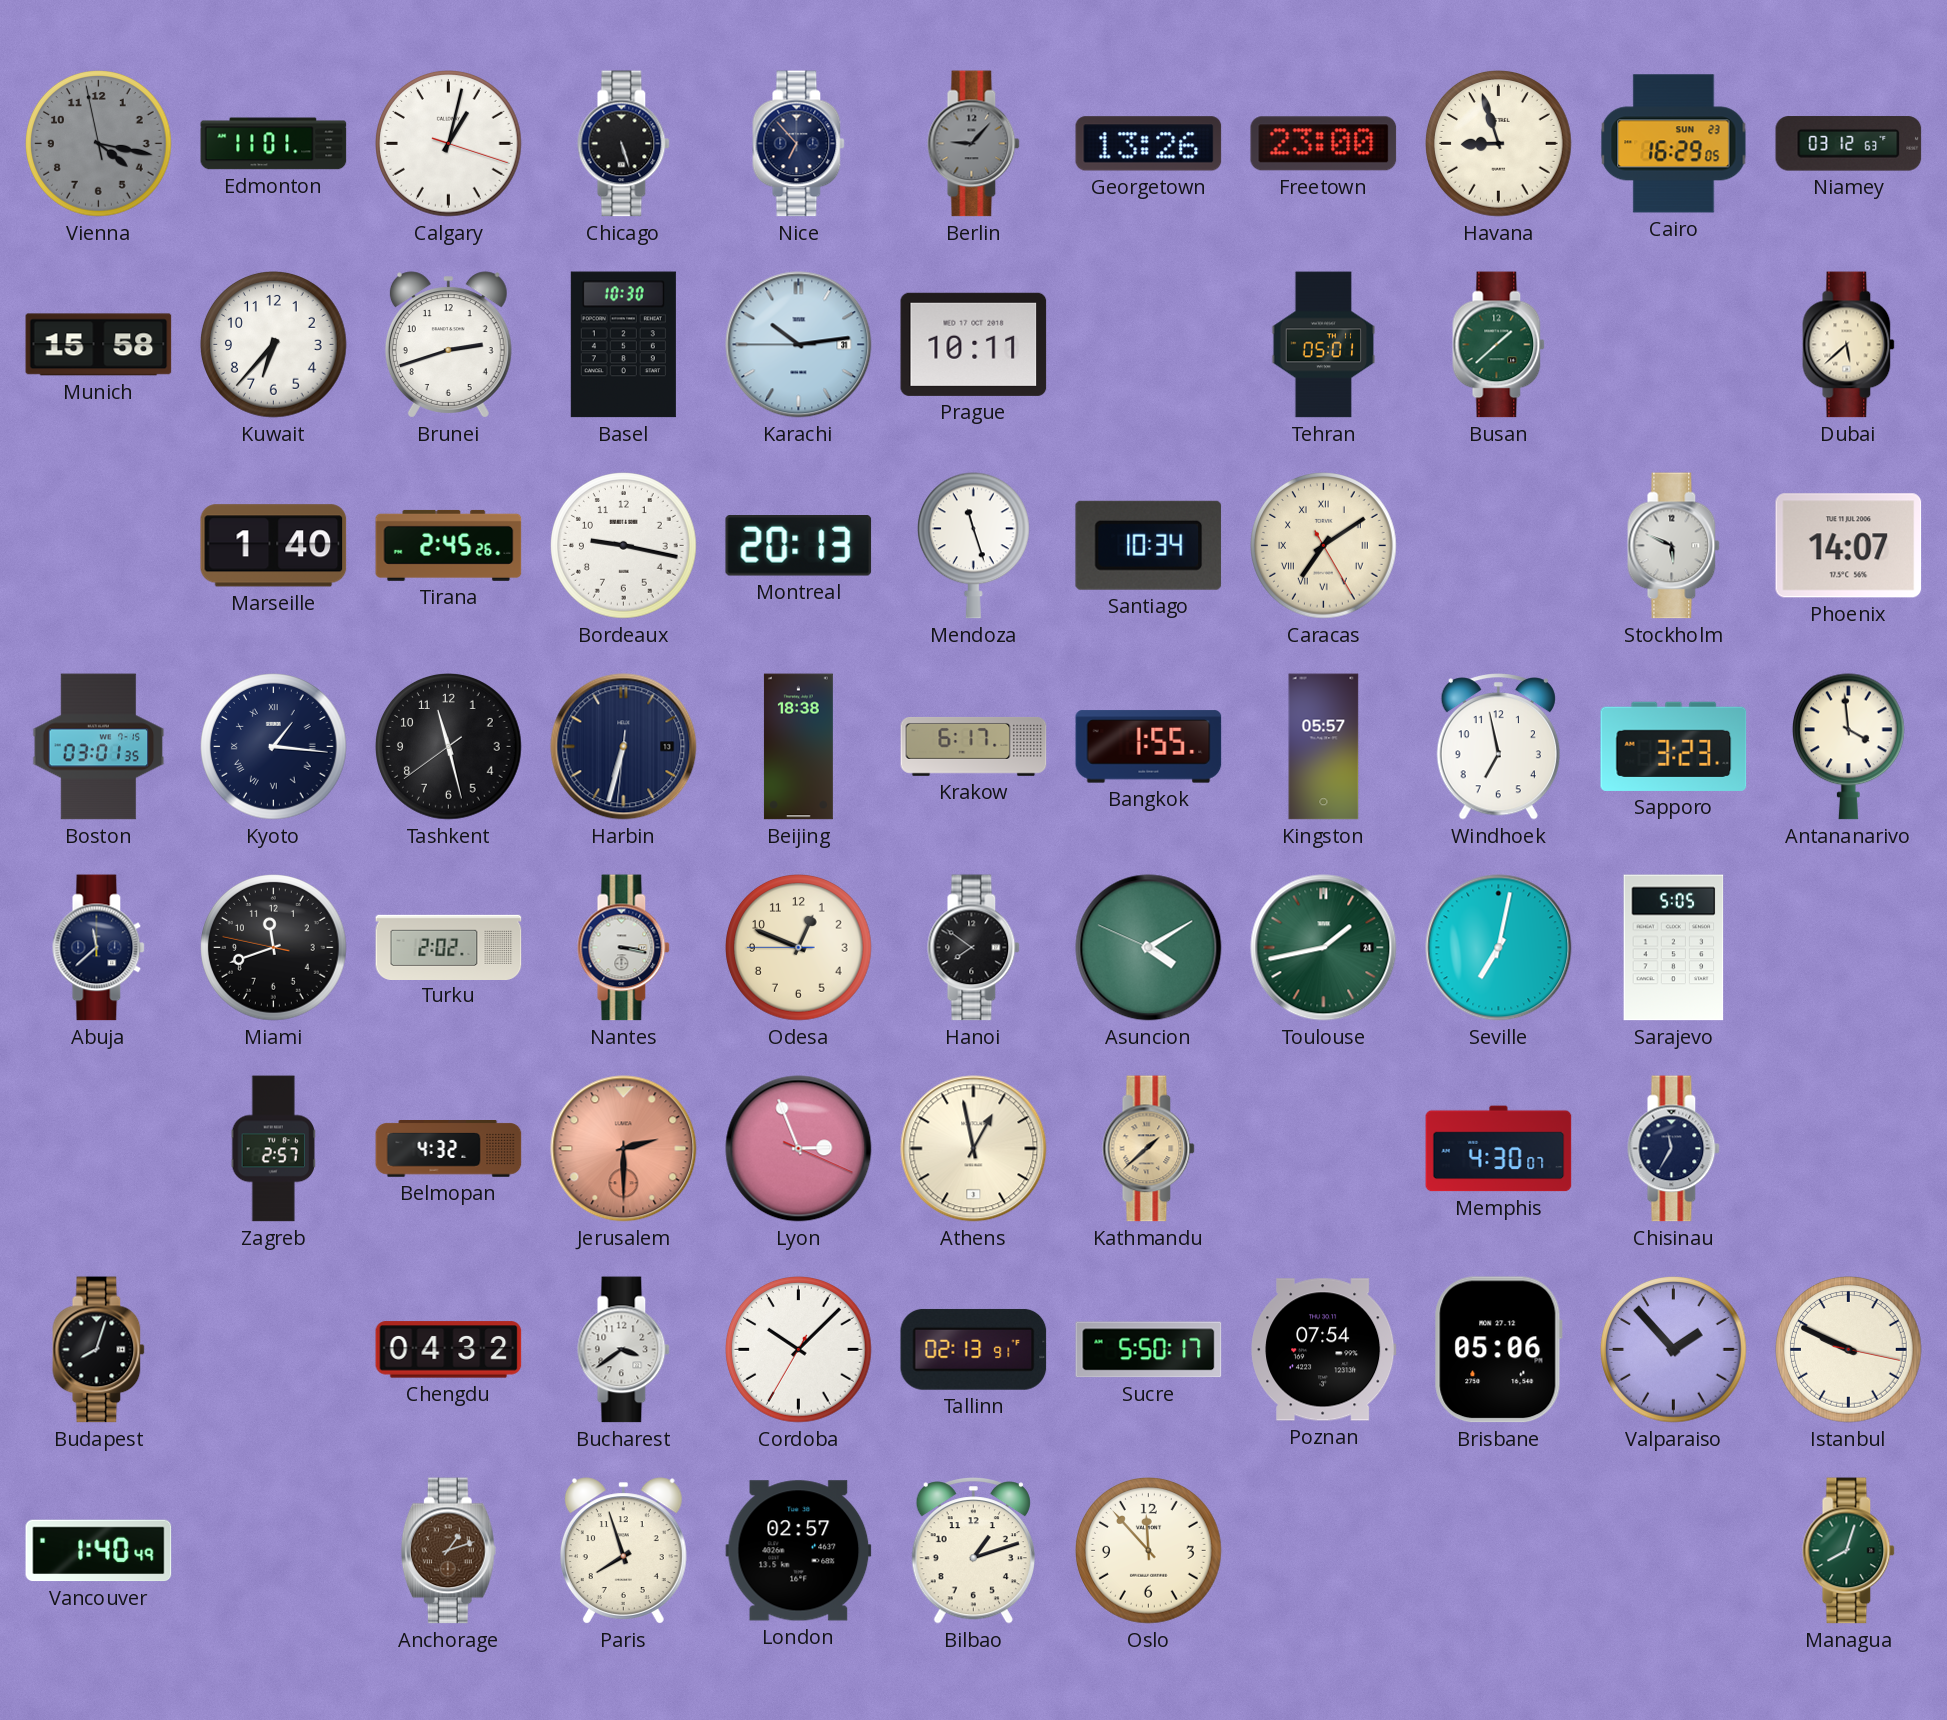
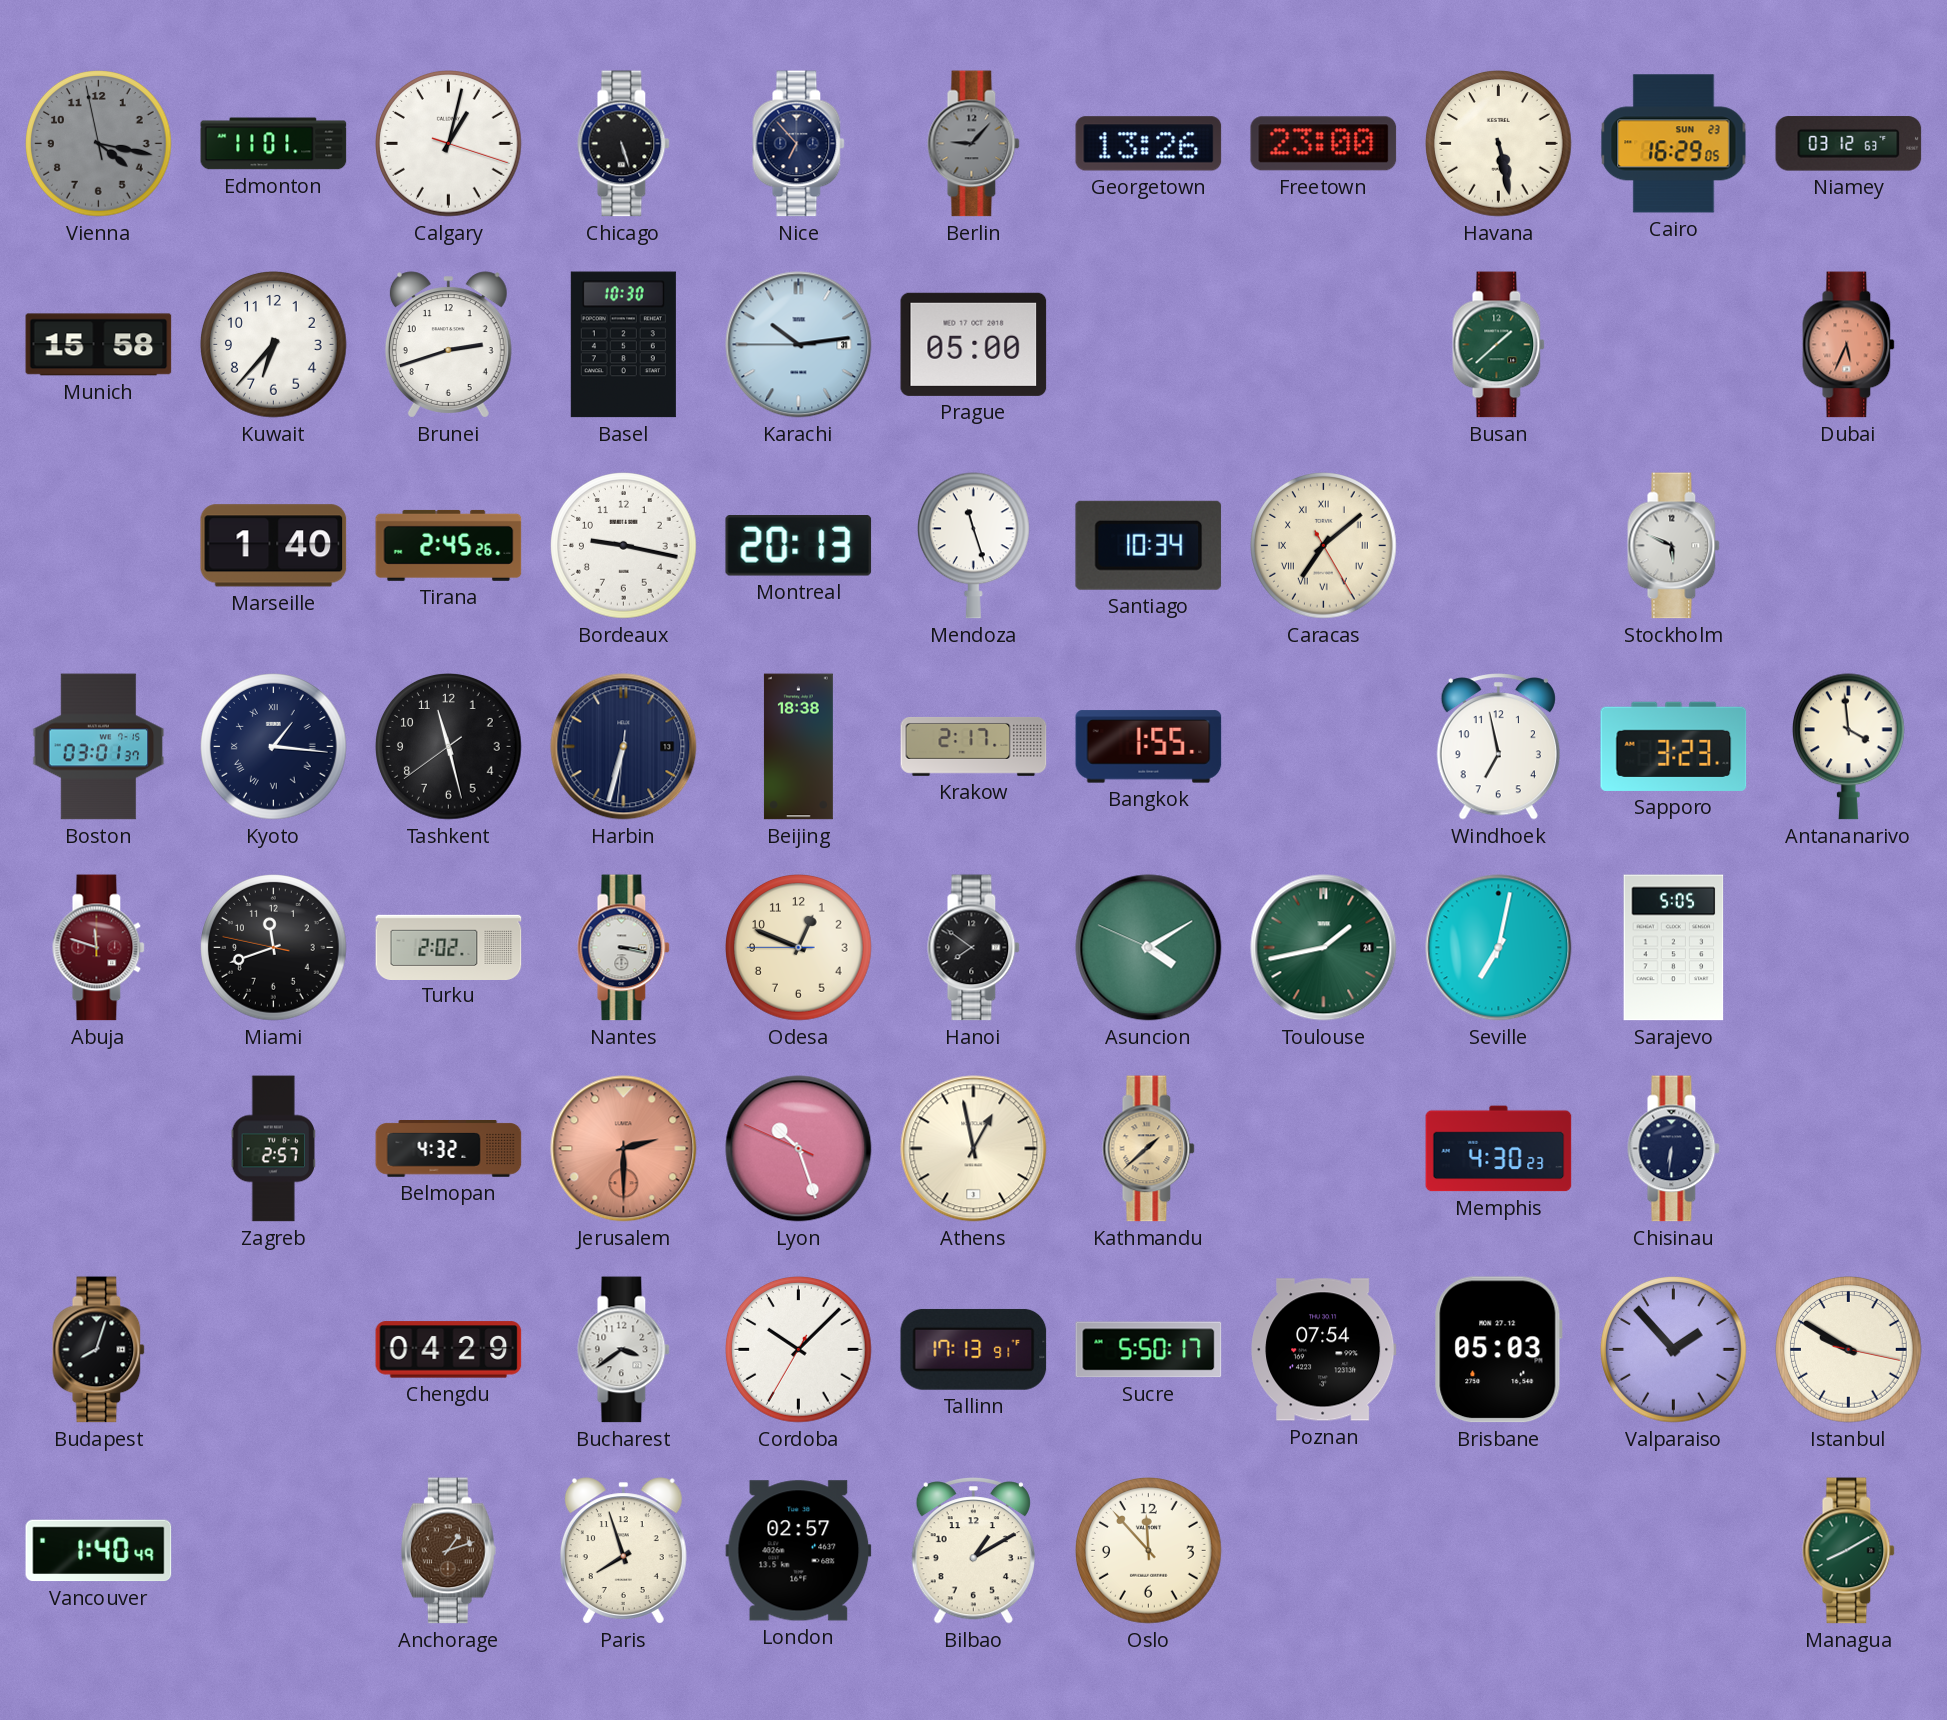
Havana: 8:57 -> 5:28
Prague: 10:11 -> 05:00
Tehran: 05:01 -> none
Dubai: 5:38 -> 5:34
Dubai dial: cream -> salmon
Caracas: 7:09 -> 7:08
Phoenix: 14:07 -> none
Boston: 03:01:35 -> 03:01:37
Krakow: 6:17 -> 2:17
Kingston: 05:57 -> none
Abuja: 11:38 -> 11:48
Abuja dial: navy -> burgundy
Lyon: 2:56 -> 10:26
Memphis: 4:30:07 -> 4:30:23
Chisinau: 11:35 -> 6:31
Chengdu: 04:32 -> 04:29
Tallinn: 02:13 -> 17:13
Brisbane: 05:06 -> 05:03
Istanbul: 9:49 -> 9:50
Bilbao: 1:12 -> 1:10
Managua: 8:03 -> 8:10
